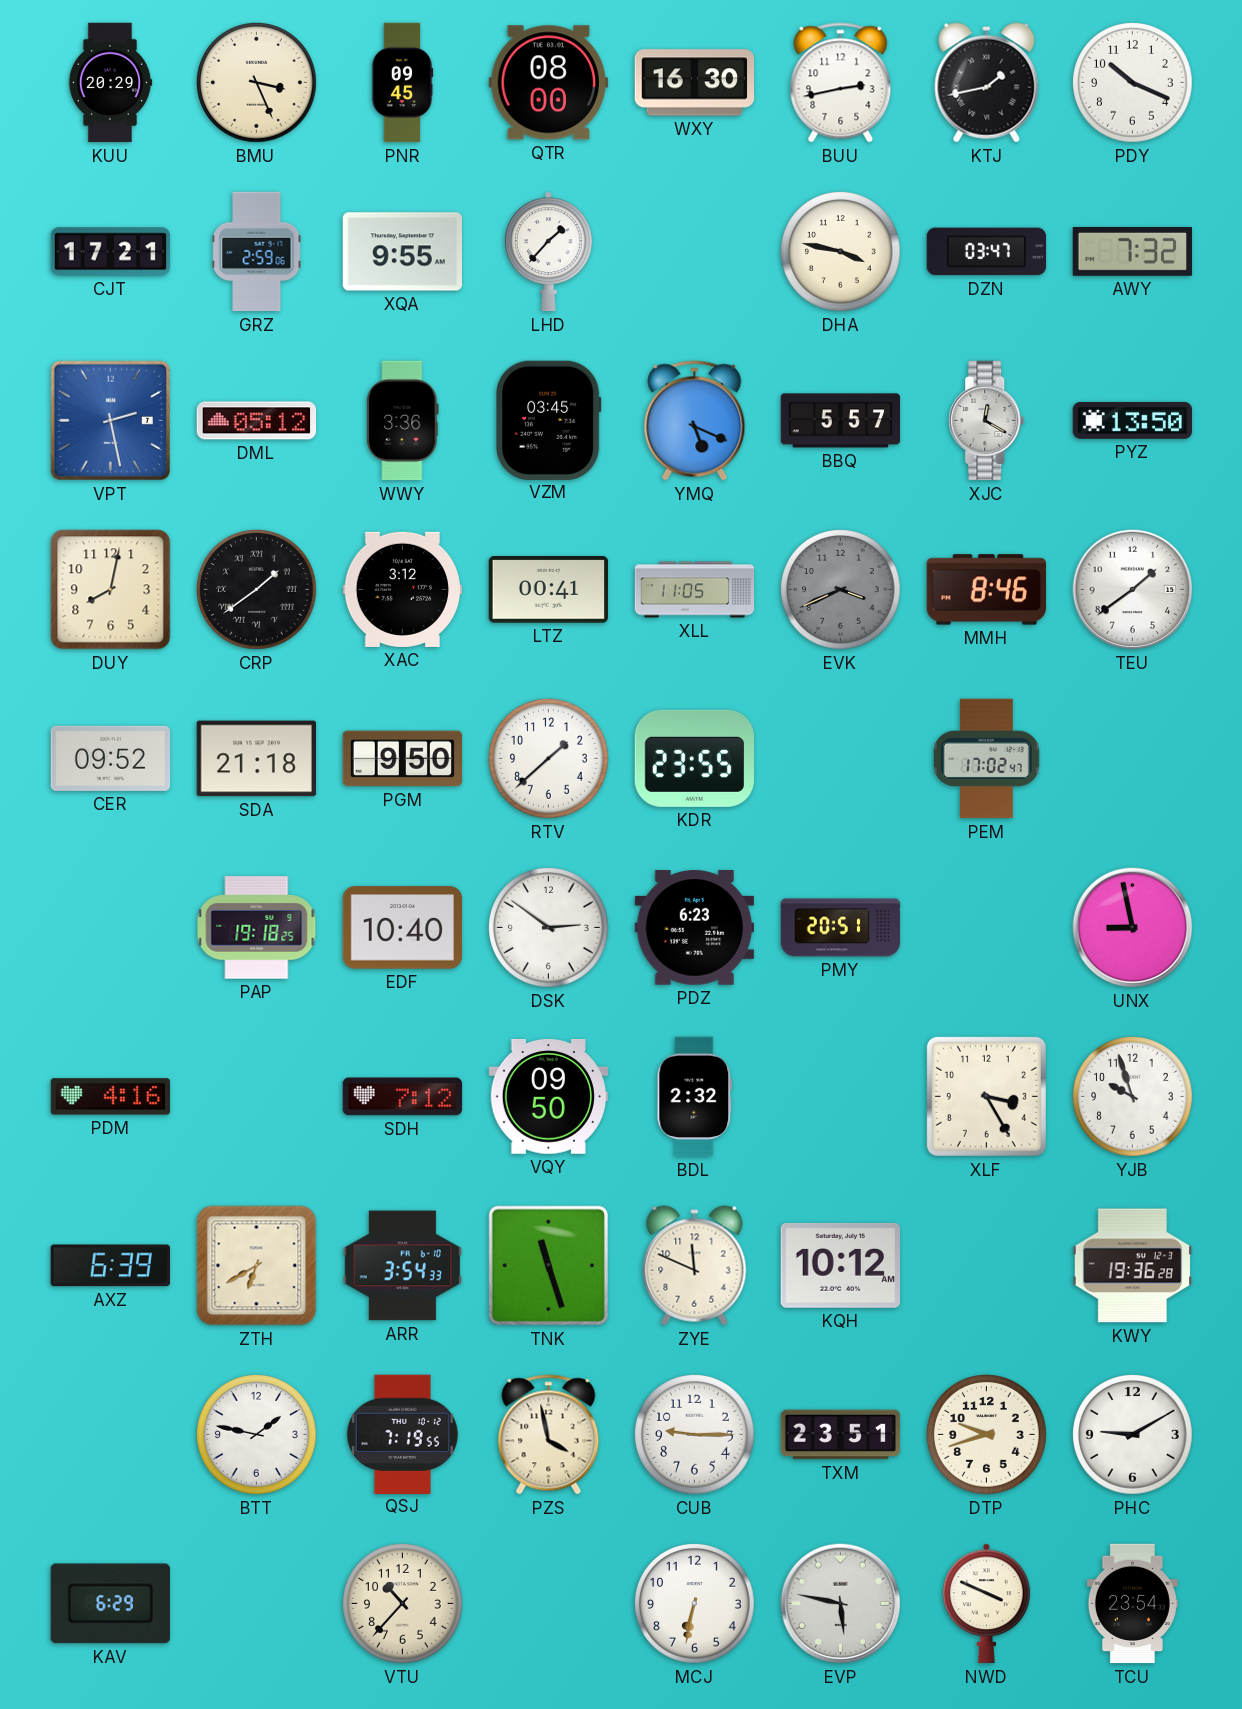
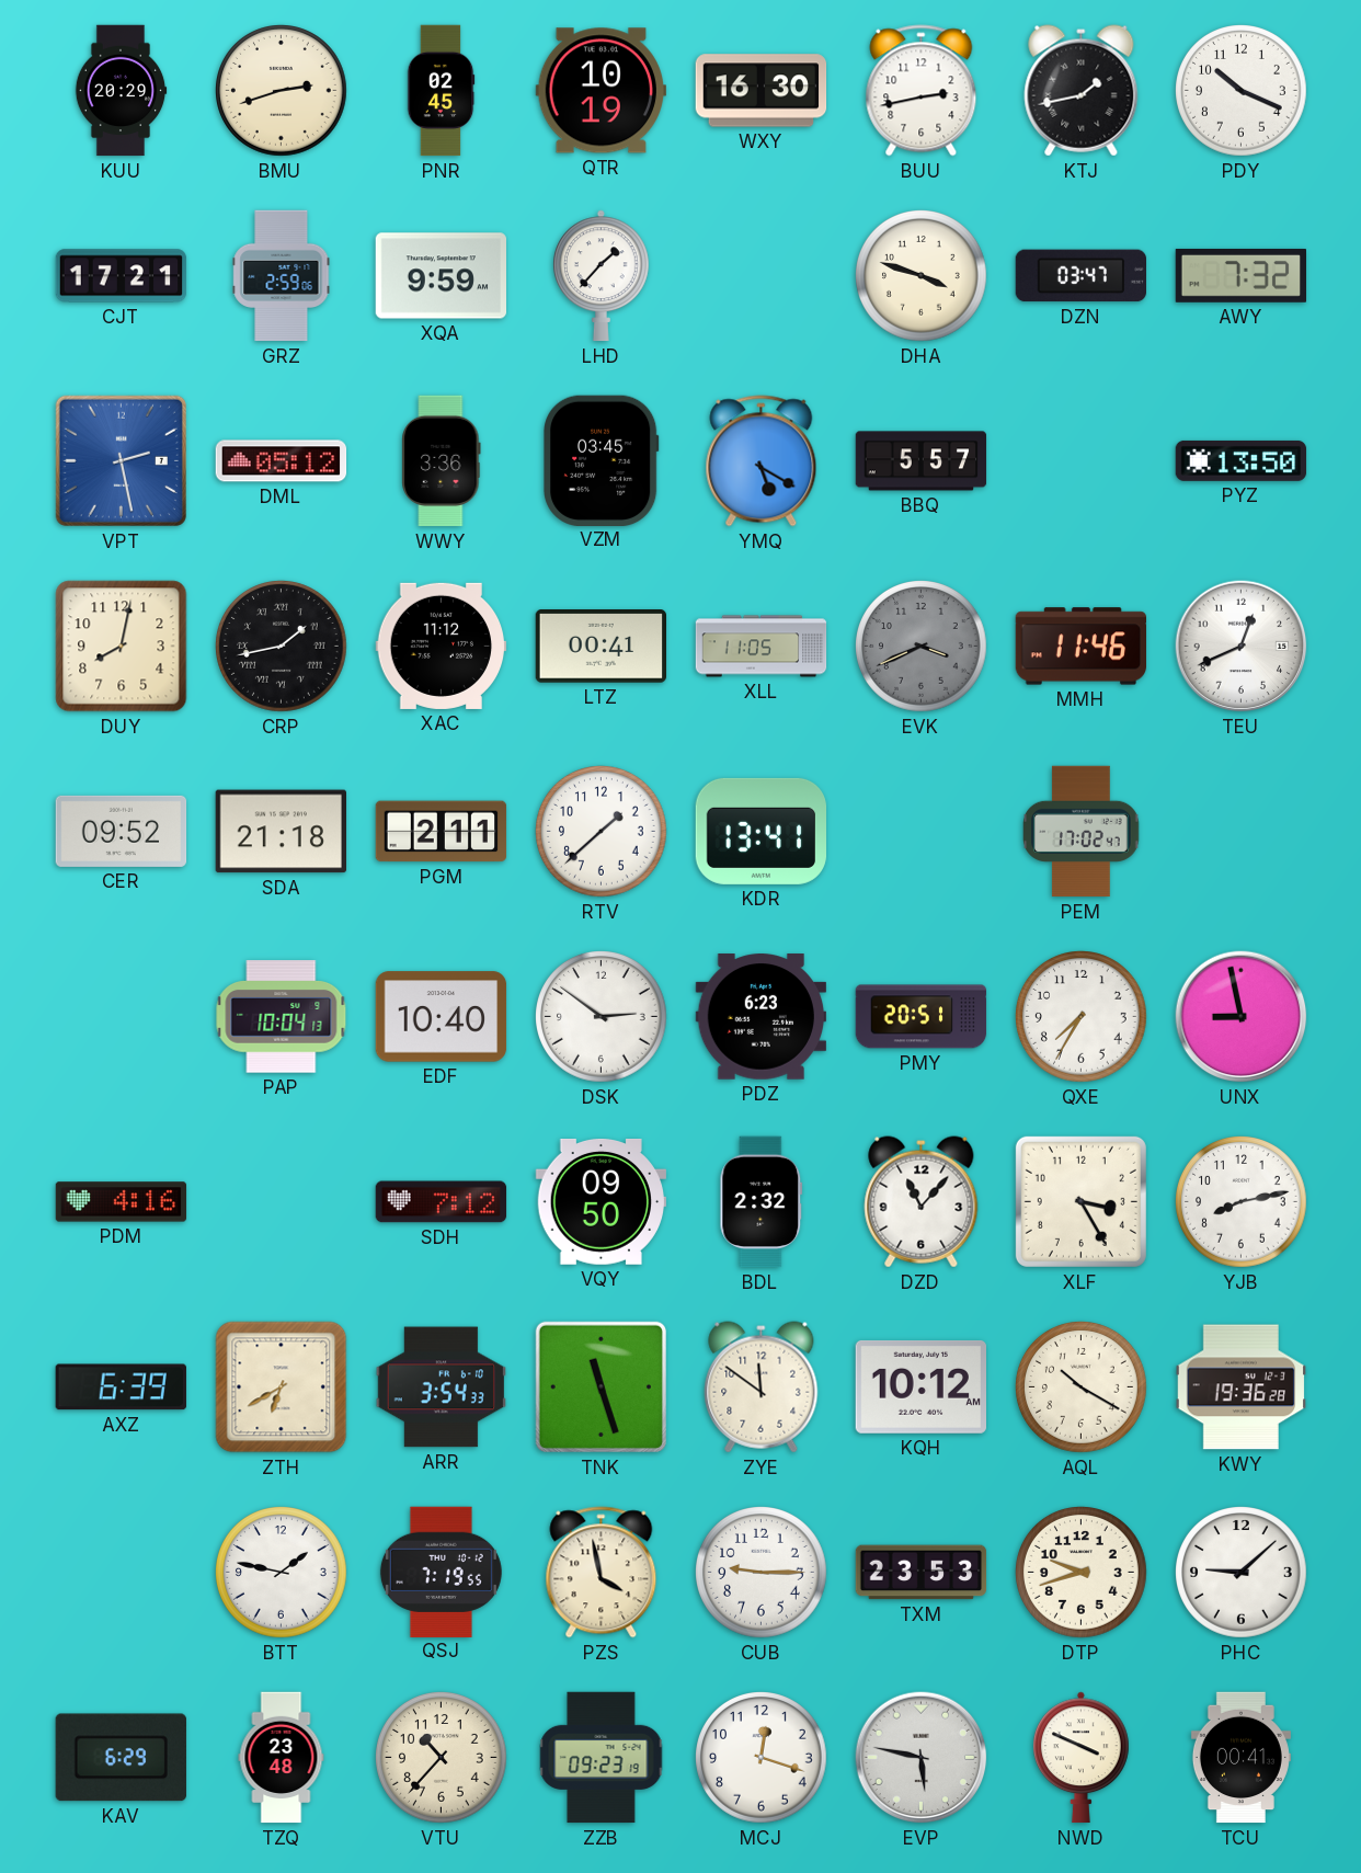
BMU: 3:26 -> 2:42
PNR: 09:45 -> 02:45
QTR: 08:00 -> 10:19
XQA: 9:55 -> 9:59
DHA: 3:47 -> 3:48
YMQ: 5:19 -> 5:20
XJC: 12:20 -> none
CRP: 1:39 -> 1:43
XAC: 3:12 -> 11:12
MMH: 8:46 -> 11:46
TEU: 1:39 -> 12:41
PGM: 9:50 -> 2:11
KDR: 23:55 -> 13:41
PAP: 19:18 -> 10:04
QXE: none -> 7:35
DZD: none -> 11:07
YJB: 9:57 -> 8:13
ZYE: 11:49 -> 11:51
AQL: none -> 10:20
TXM: 23:51 -> 23:53
PHC: 9:10 -> 9:08
TZQ: none -> 23:48
ZZB: none -> 09:23
MCJ: 6:32 -> 12:18
TCU: 23:54 -> 00:41
